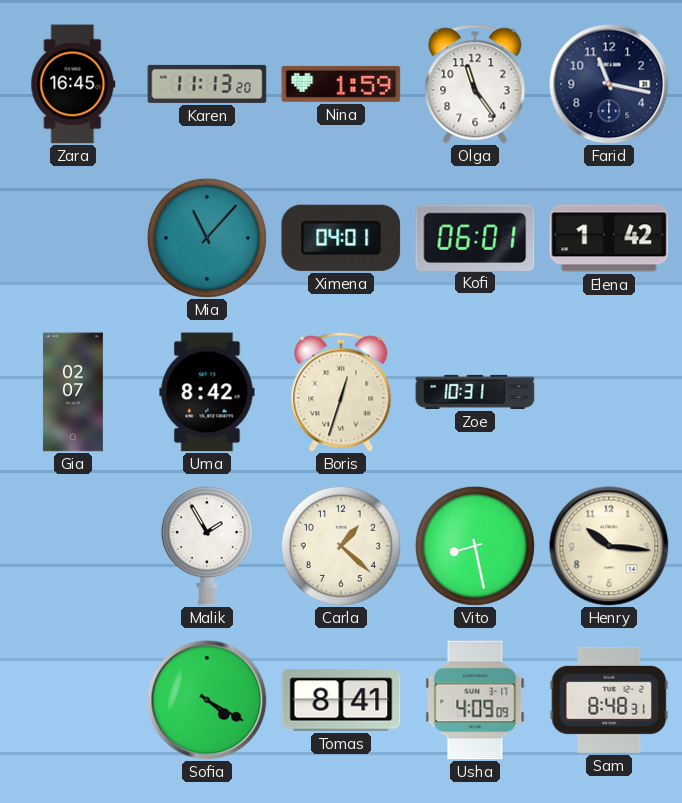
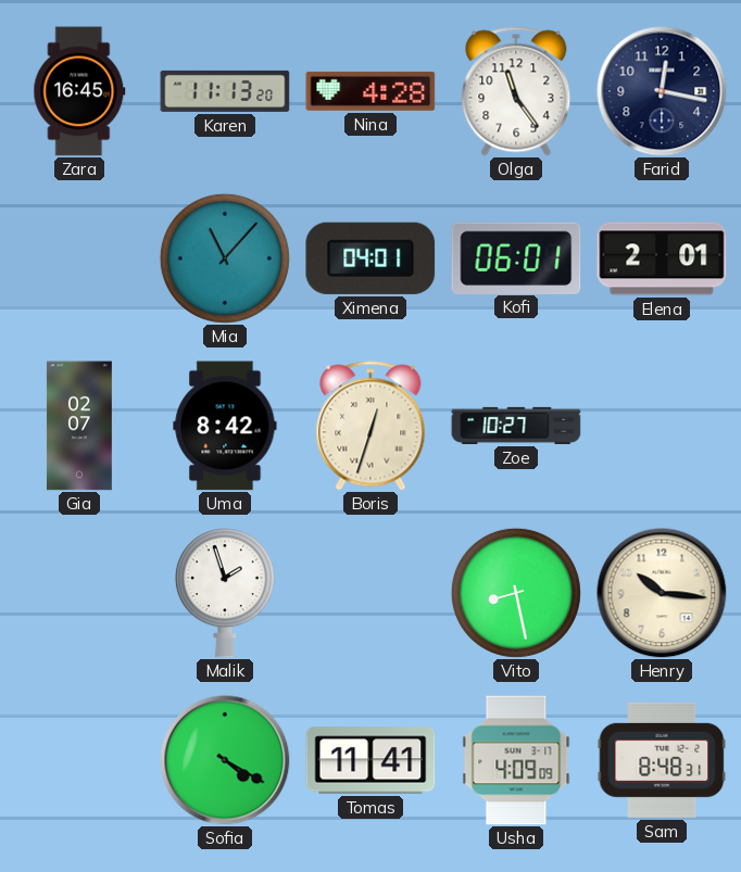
Nina: 1:59 -> 4:28
Farid: 11:17 -> 12:17
Elena: 1:42 -> 2:01
Zoe: 10:31 -> 10:27
Malik: 1:55 -> 1:57
Carla: 1:22 -> none
Tomas: 8:41 -> 11:41
